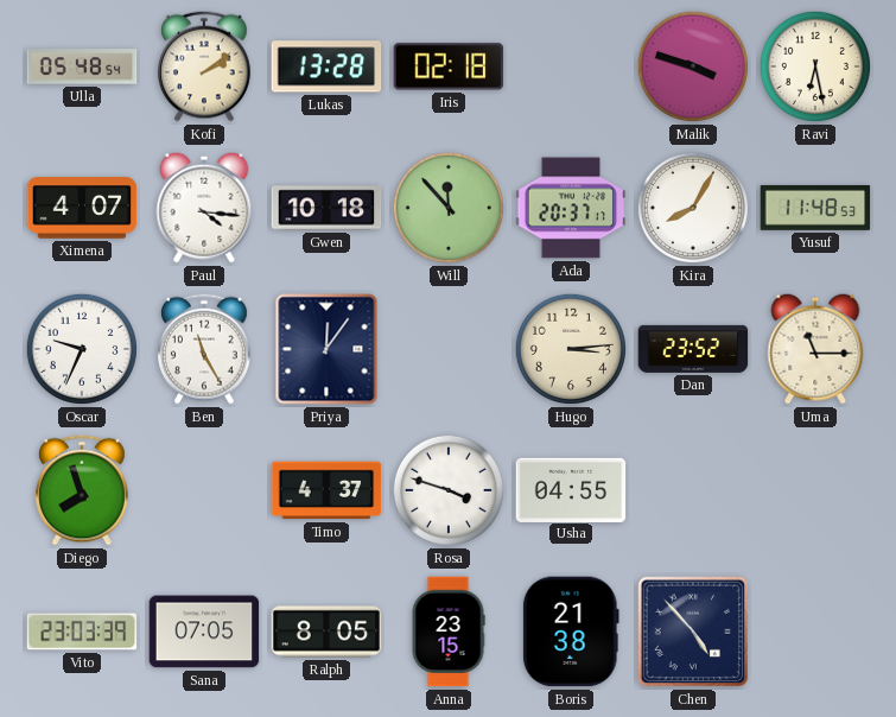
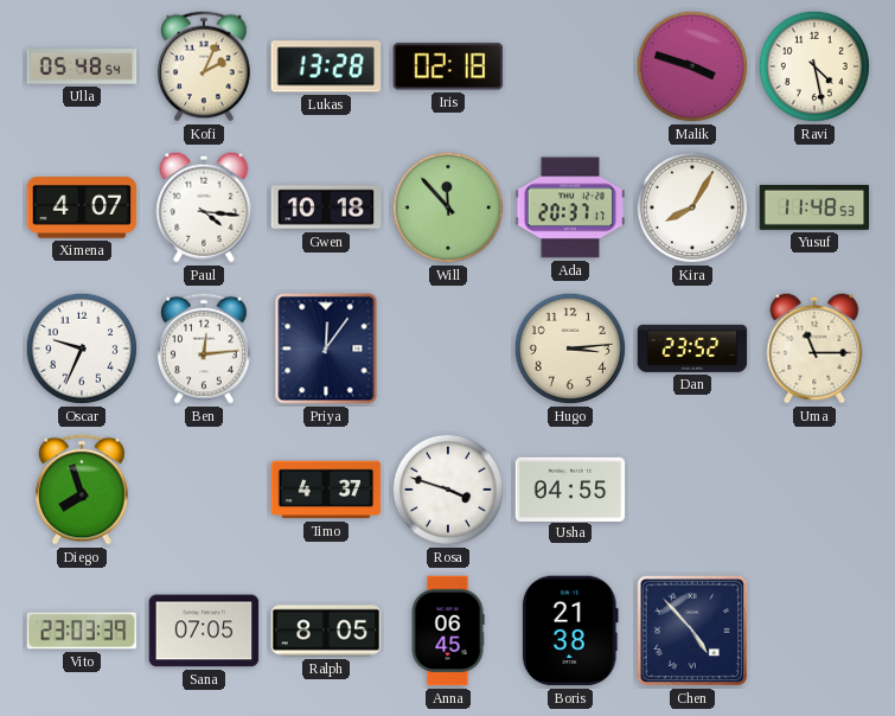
Kofi: 2:09 -> 2:04
Ravi: 6:28 -> 4:28
Ben: 11:25 -> 12:14
Anna: 23:15 -> 06:45
